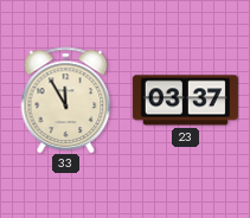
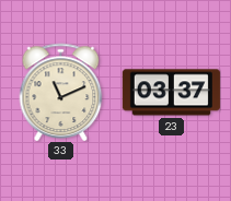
33: 11:55 -> 11:11
